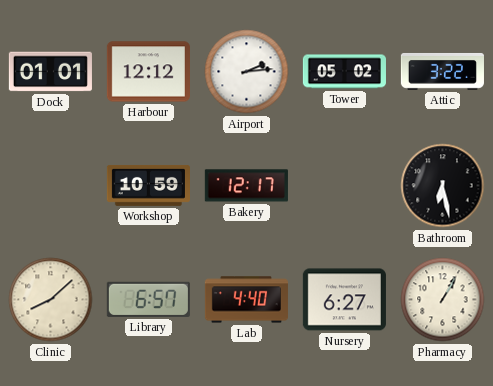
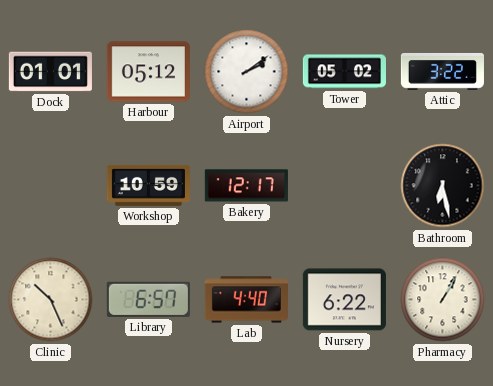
Harbour: 12:12 -> 05:12
Airport: 2:14 -> 2:09
Clinic: 8:08 -> 10:26
Nursery: 6:27 -> 6:22
